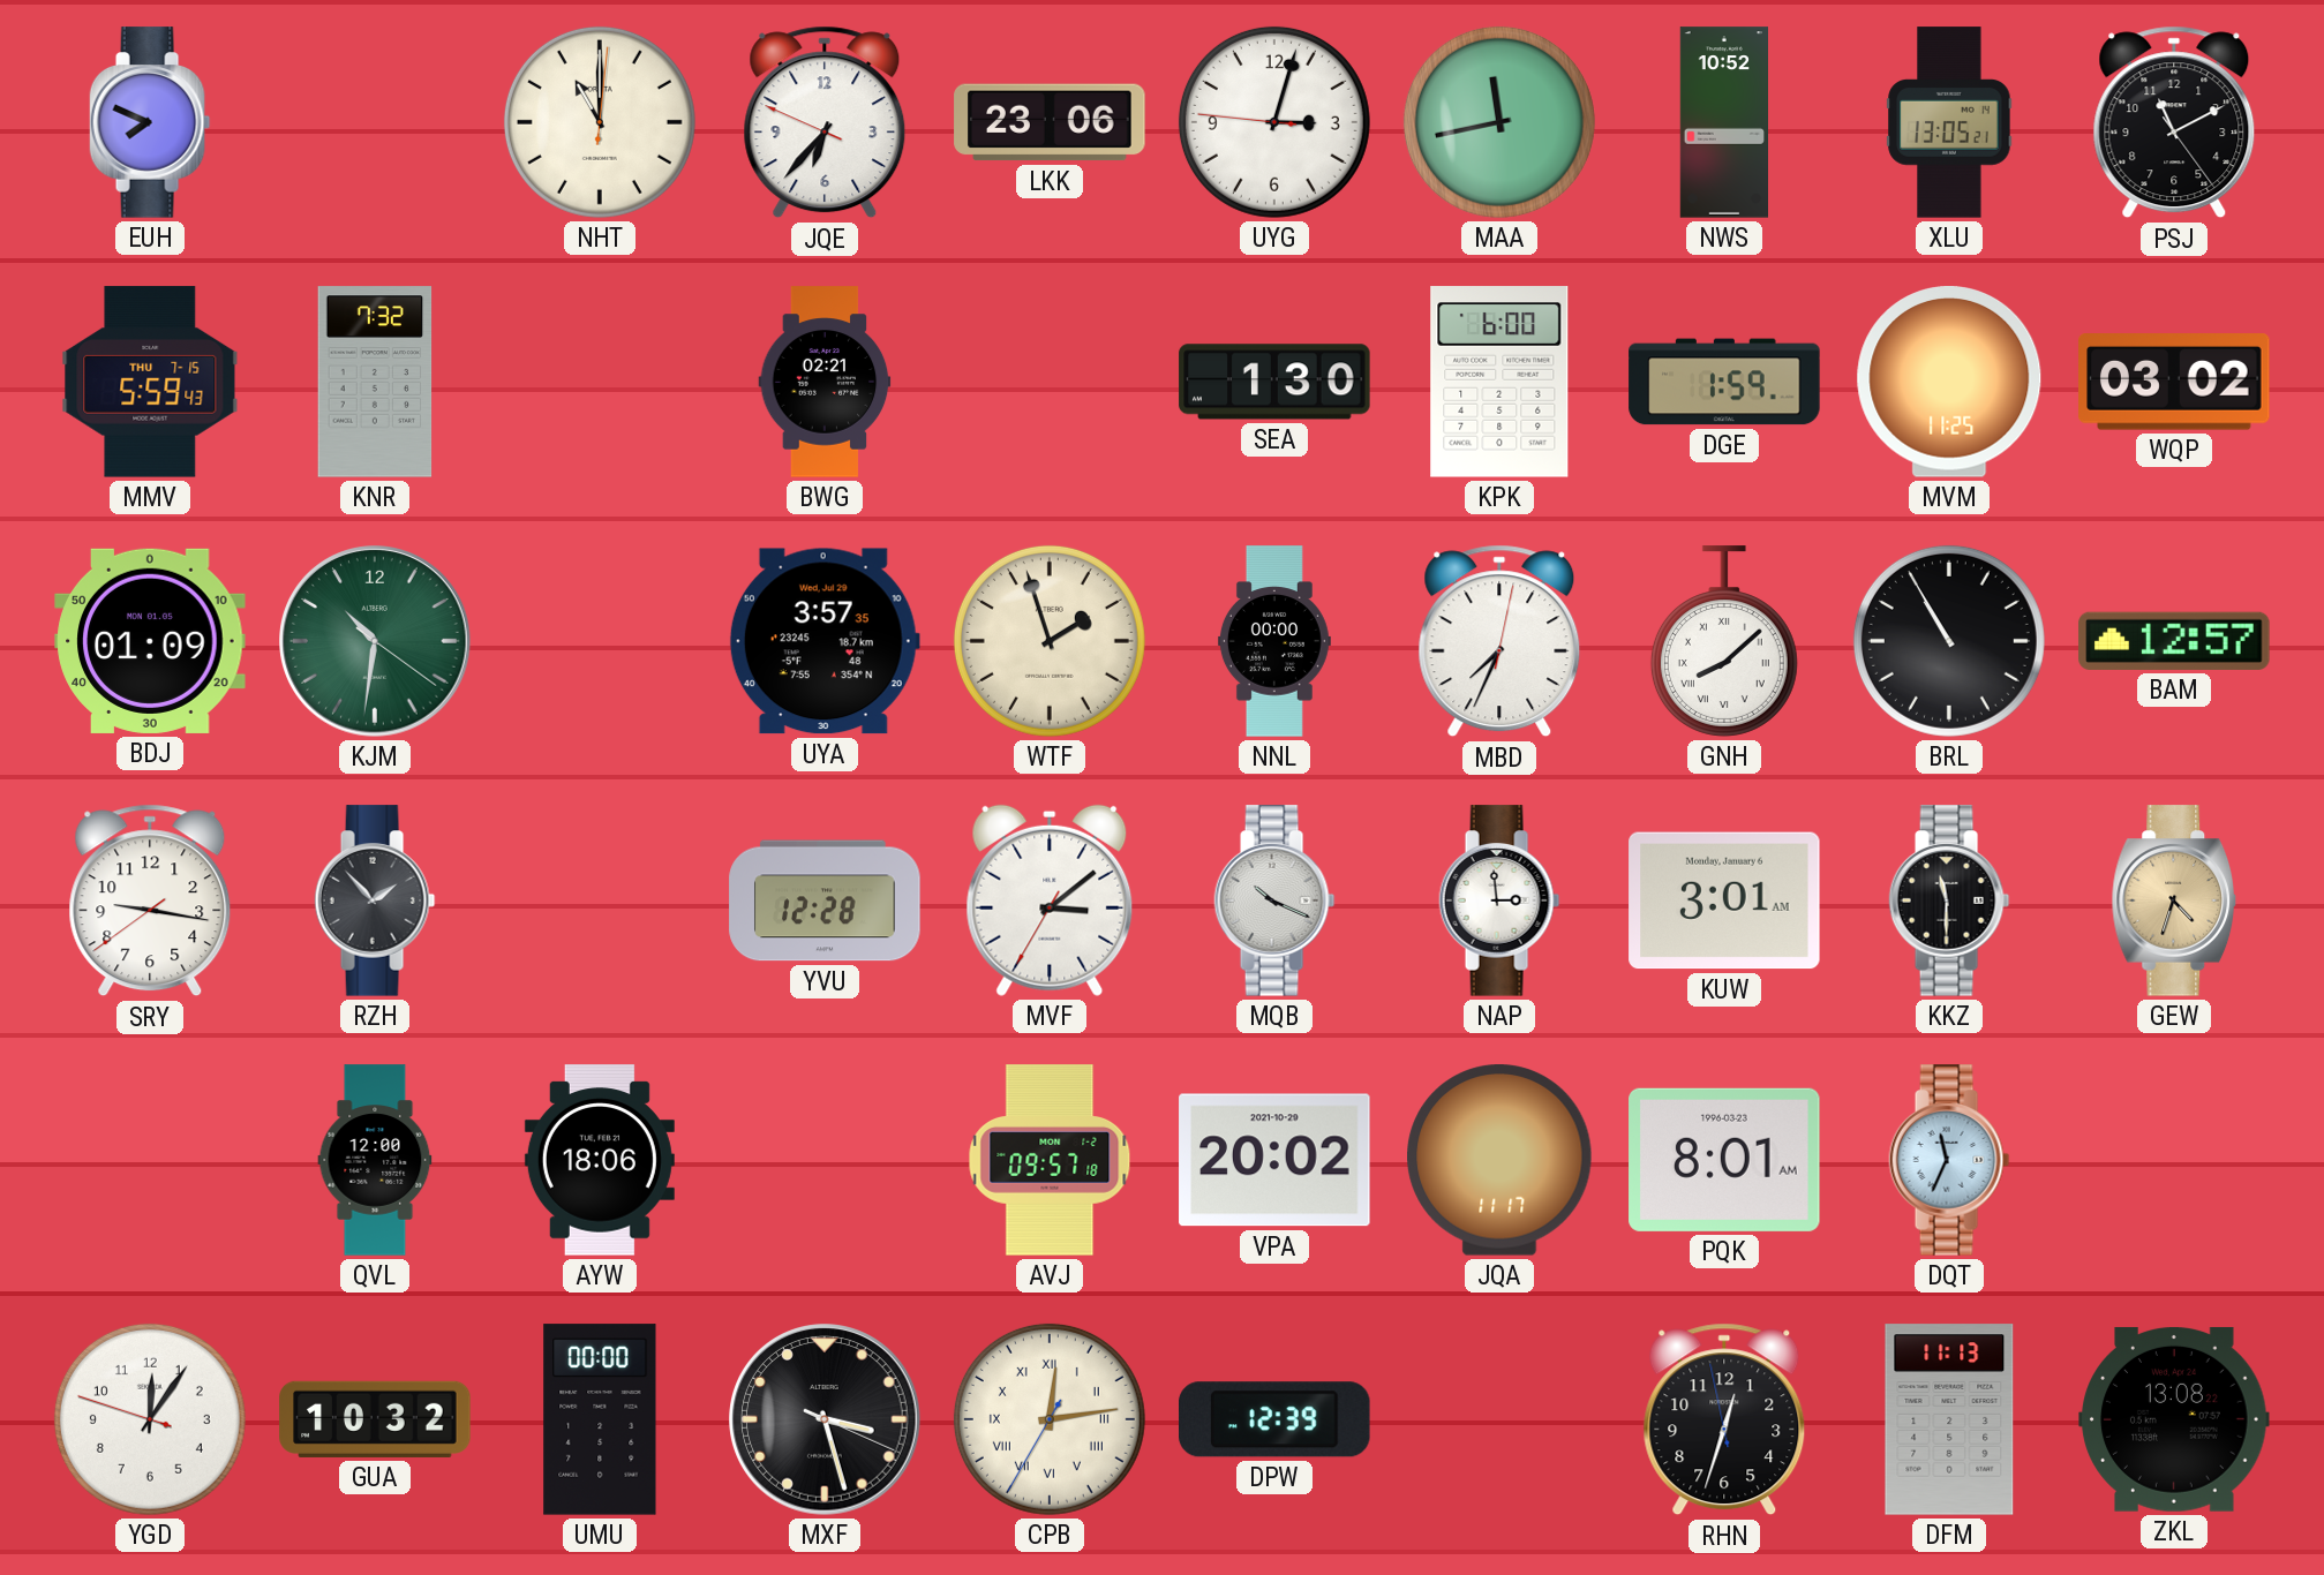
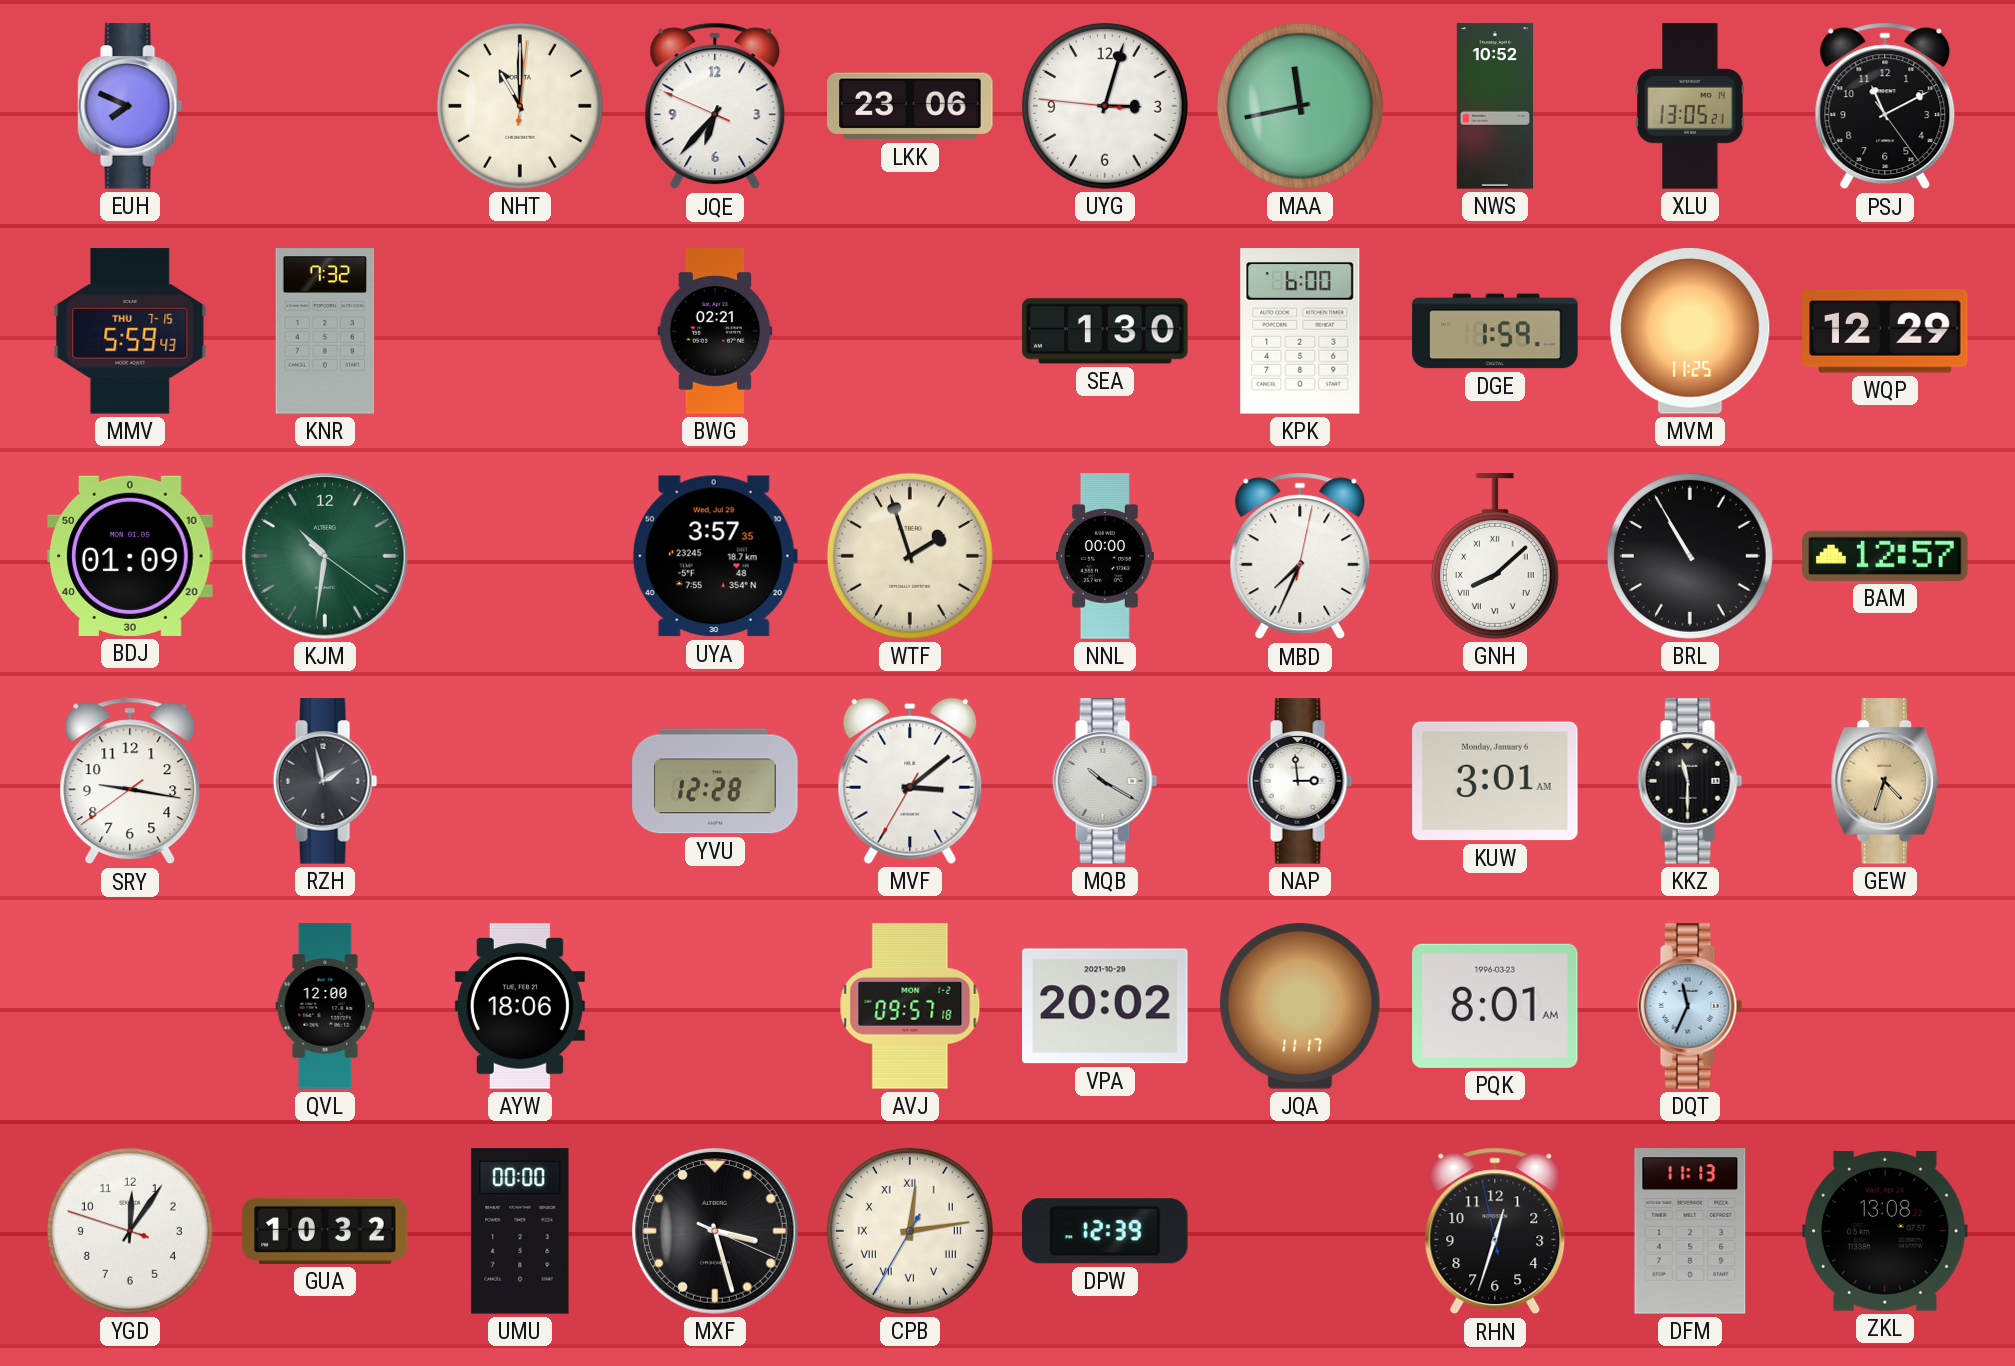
WQP: 03:02 -> 12:29
RZH: 1:53 -> 1:58
MQB: 10:19 -> 10:20
